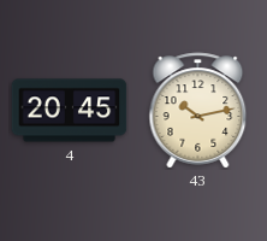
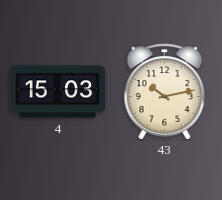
4: 20:45 -> 15:03
